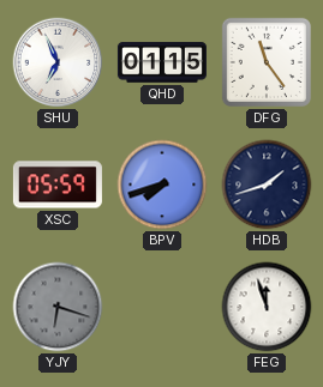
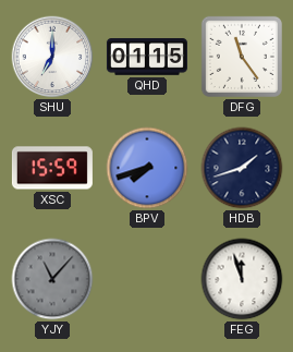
SHU: 6:56 -> 7:00
XSC: 05:59 -> 15:59
YJY: 6:18 -> 11:07
